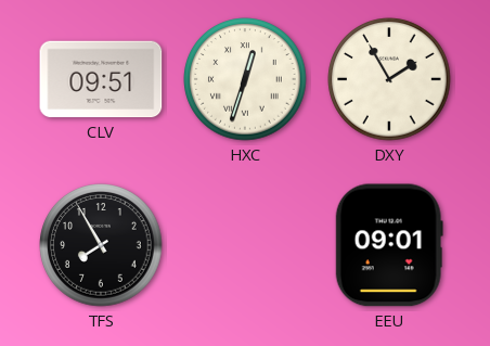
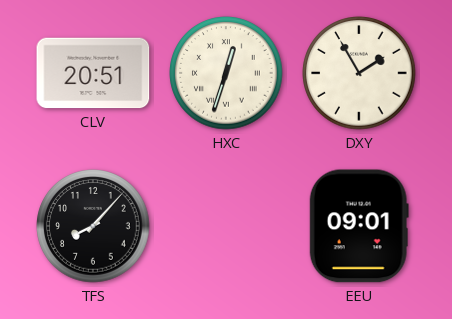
CLV: 09:51 -> 20:51
TFS: 7:55 -> 8:07
